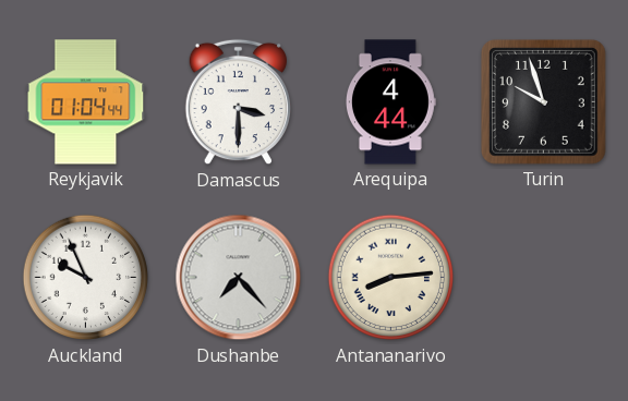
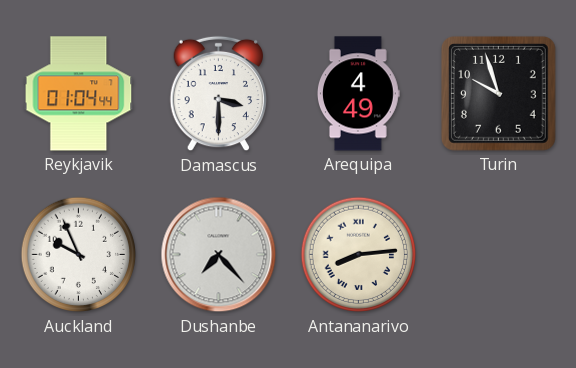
Arequipa: 4:44 -> 4:49
